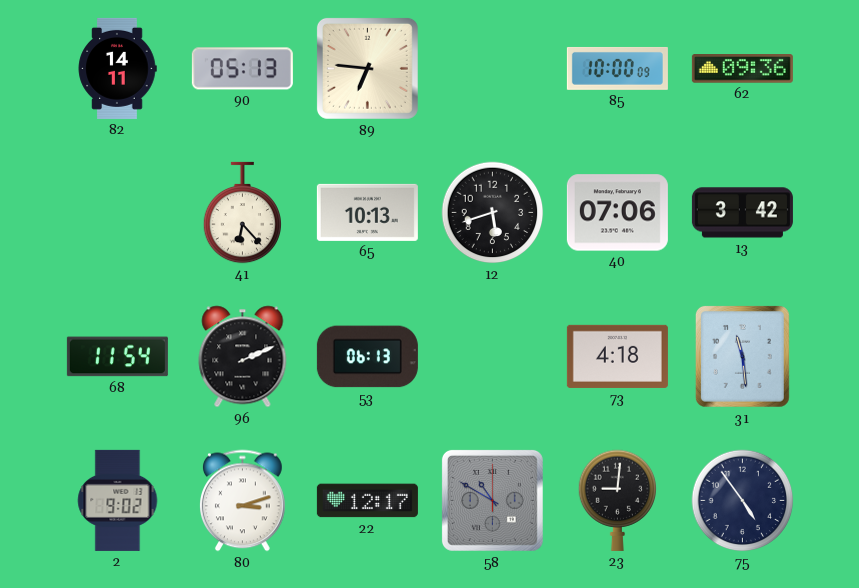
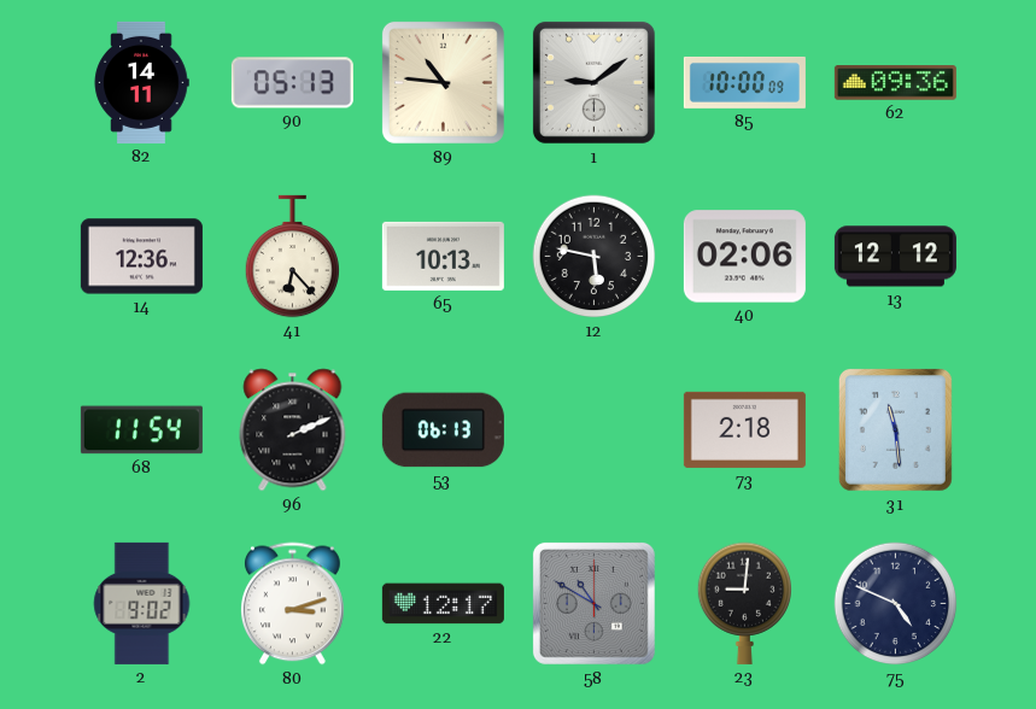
89: 6:46 -> 10:46
1: none -> 9:09
14: none -> 12:36
12: 5:42 -> 5:47
40: 07:06 -> 02:06
13: 3:42 -> 12:12
73: 4:18 -> 2:18
75: 4:54 -> 4:49
